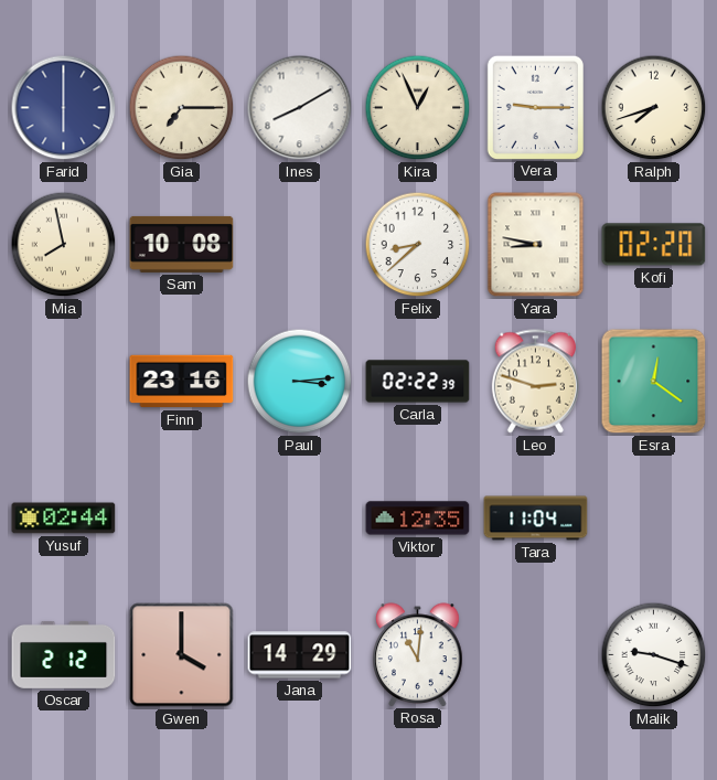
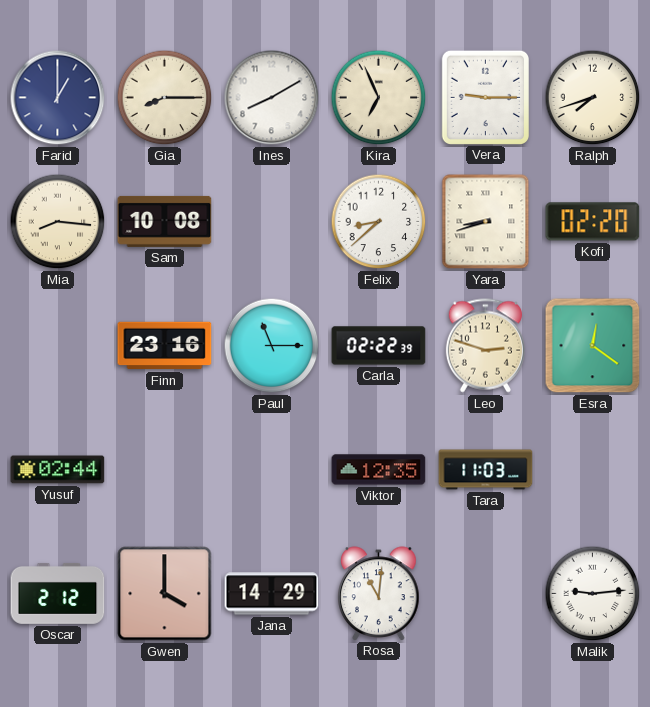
Farid: 6:00 -> 1:00
Gia: 7:15 -> 8:15
Kira: 12:56 -> 6:56
Mia: 7:58 -> 8:16
Yara: 8:47 -> 8:42
Paul: 3:14 -> 11:15
Tara: 11:04 -> 11:03
Malik: 9:18 -> 9:14
